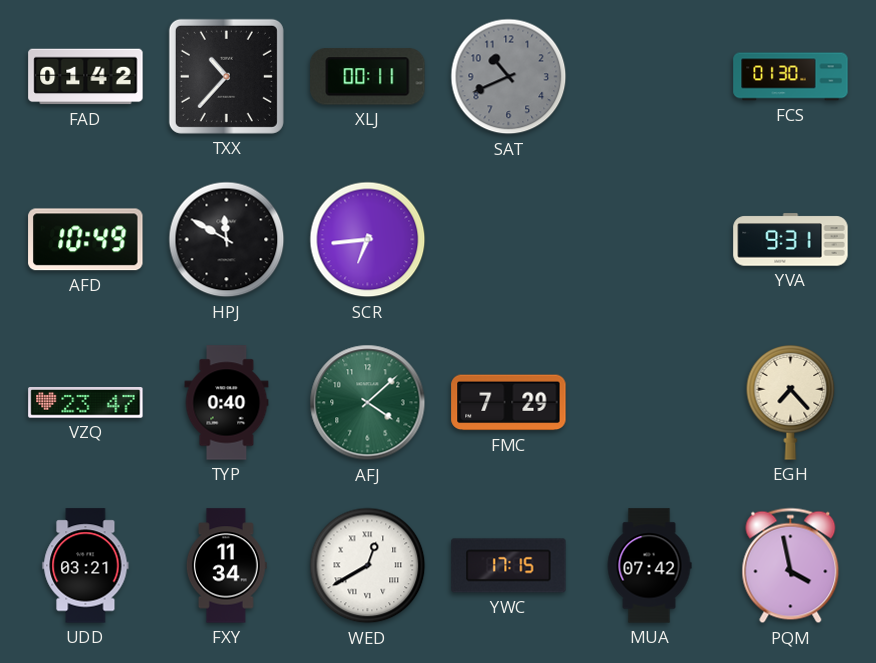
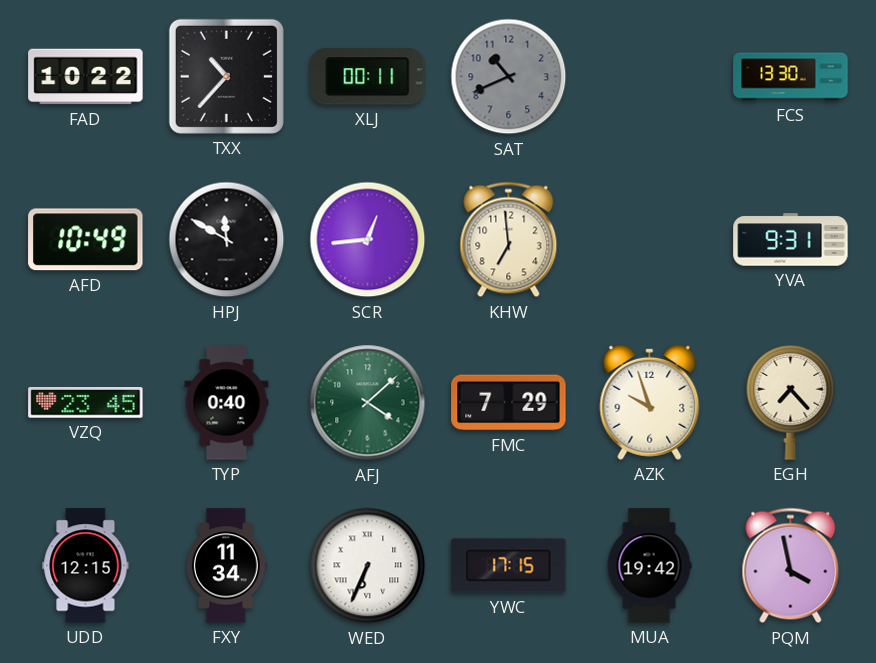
FAD: 01:42 -> 10:22
FCS: 01:30 -> 13:30
SCR: 6:44 -> 12:44
KHW: none -> 6:59
VZQ: 23:47 -> 23:45
AZK: none -> 9:57
UDD: 03:21 -> 12:15
WED: 12:40 -> 6:34
MUA: 07:42 -> 19:42
